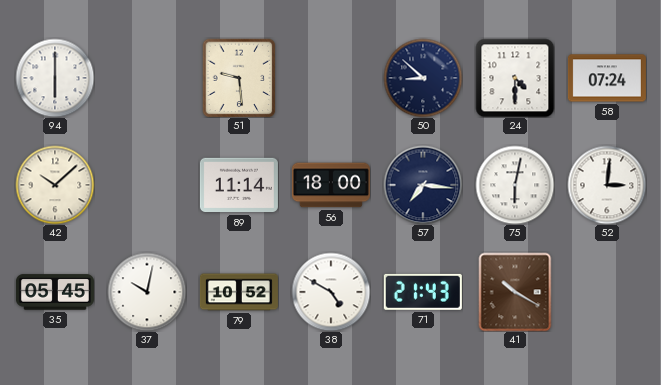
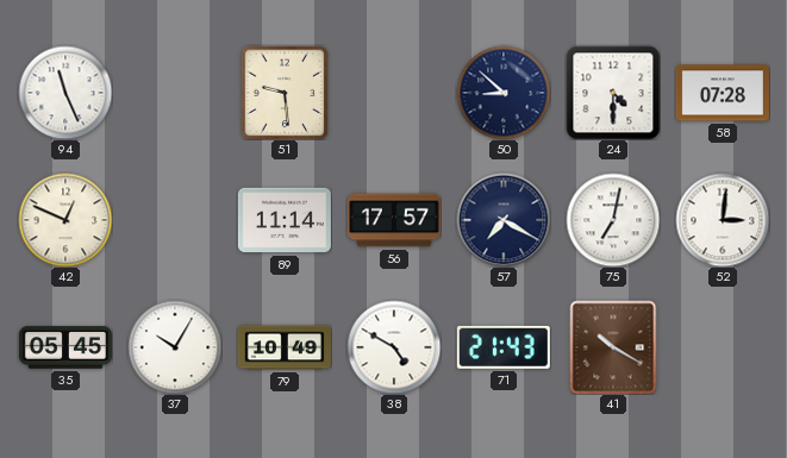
94: 6:00 -> 11:26
58: 07:24 -> 07:28
42: 10:08 -> 12:49
56: 18:00 -> 17:57
57: 7:16 -> 7:20
75: 6:02 -> 7:02
37: 10:02 -> 10:05
79: 10:52 -> 10:49
